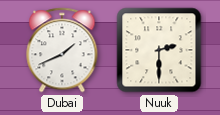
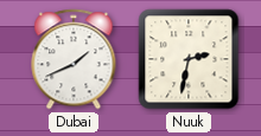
Nuuk: 2:30 -> 2:32
